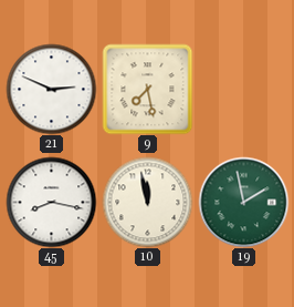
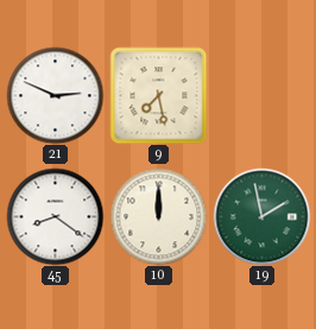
45: 8:17 -> 8:21
10: 11:58 -> 12:00
